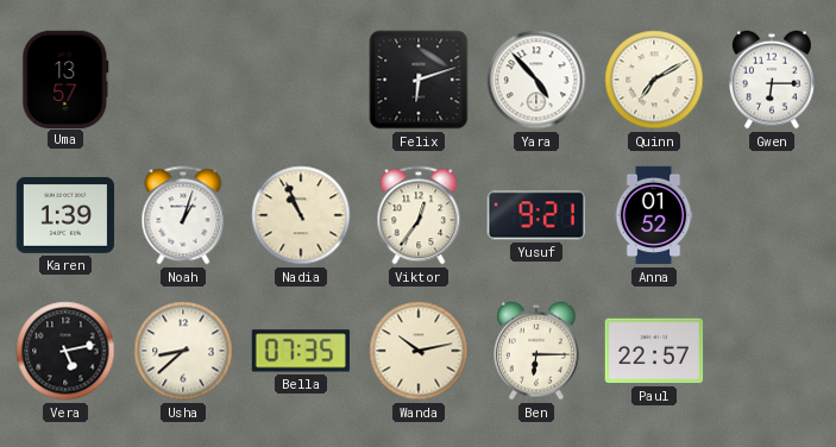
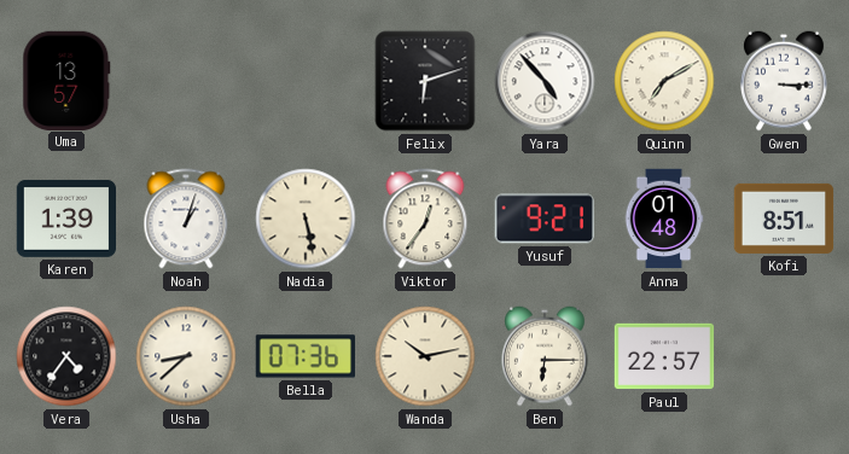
Gwen: 6:15 -> 3:15
Nadia: 10:56 -> 5:28
Anna: 01:52 -> 01:48
Kofi: none -> 8:51
Vera: 5:13 -> 4:36
Bella: 07:35 -> 07:36
